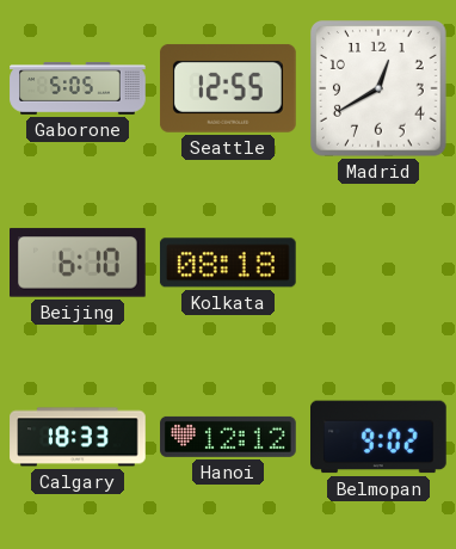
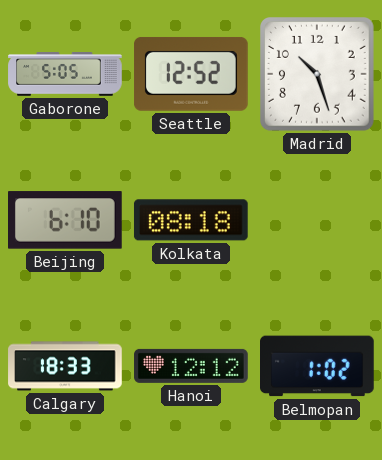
Seattle: 12:55 -> 12:52
Madrid: 12:40 -> 10:27
Belmopan: 9:02 -> 1:02
